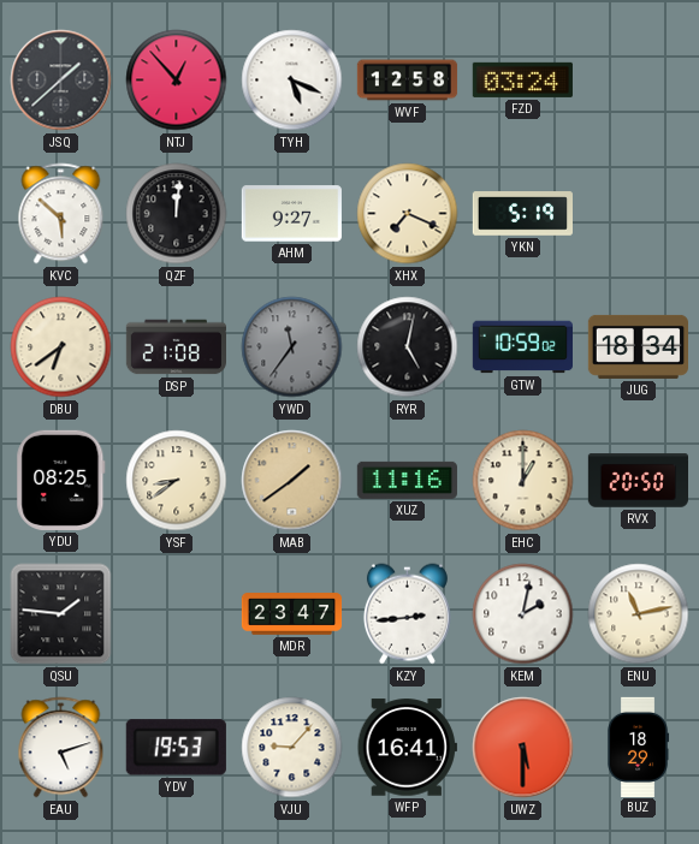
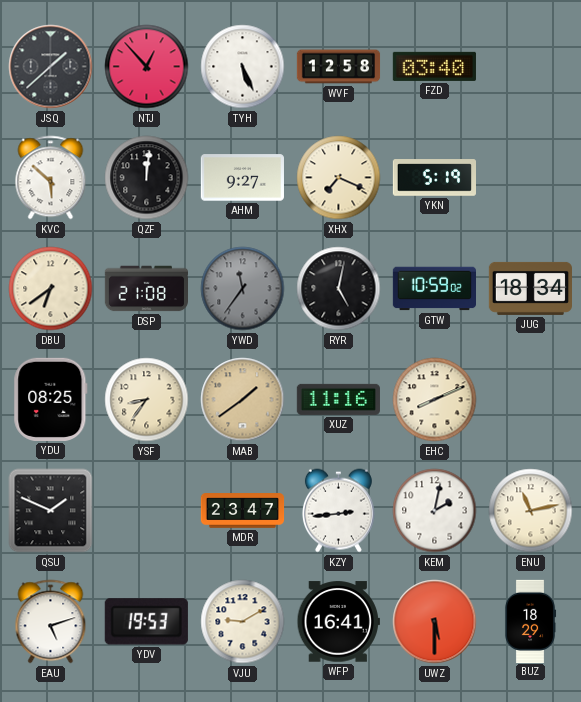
TYH: 5:19 -> 5:26
FZD: 03:24 -> 03:40
YSF: 8:39 -> 8:36
EHC: 1:00 -> 8:11
RVX: 20:50 -> none
QSU: 1:46 -> 1:49
VJU: 9:07 -> 9:10
